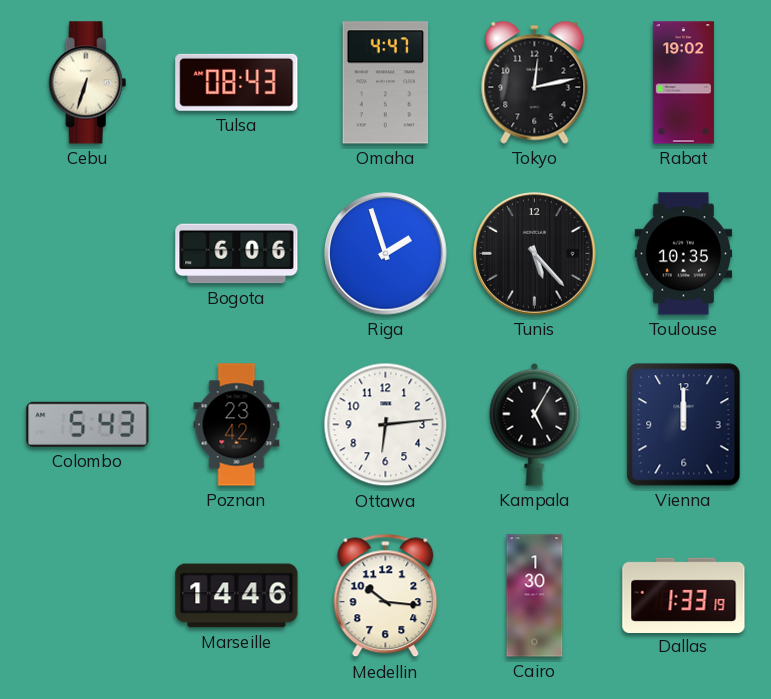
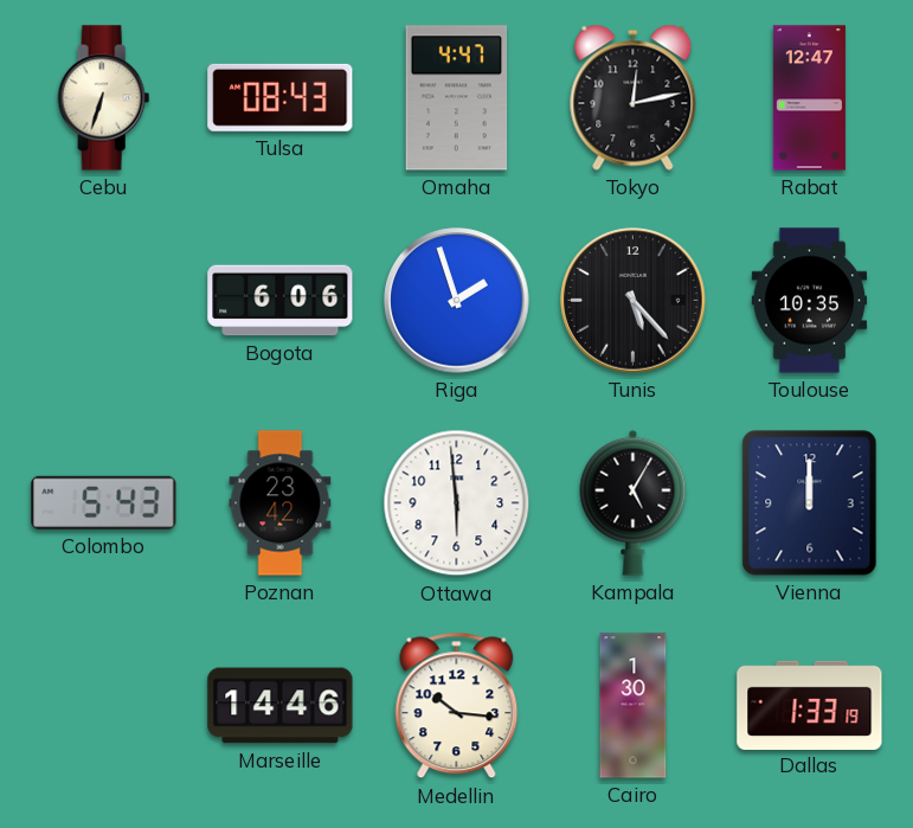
Rabat: 19:02 -> 12:47
Ottawa: 6:14 -> 5:59
